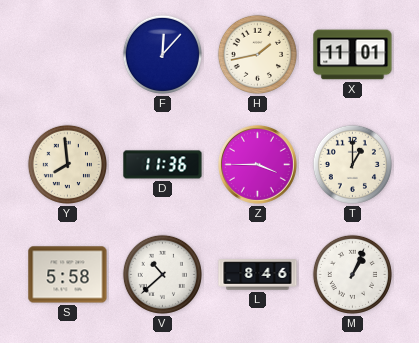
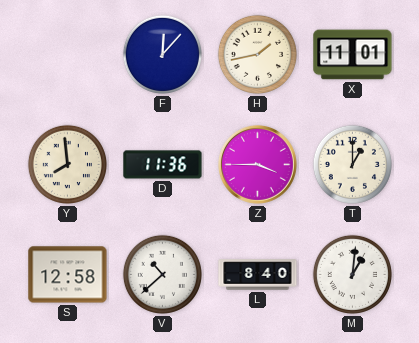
S: 5:58 -> 12:58
L: 8:46 -> 8:40
M: 1:04 -> 1:01
